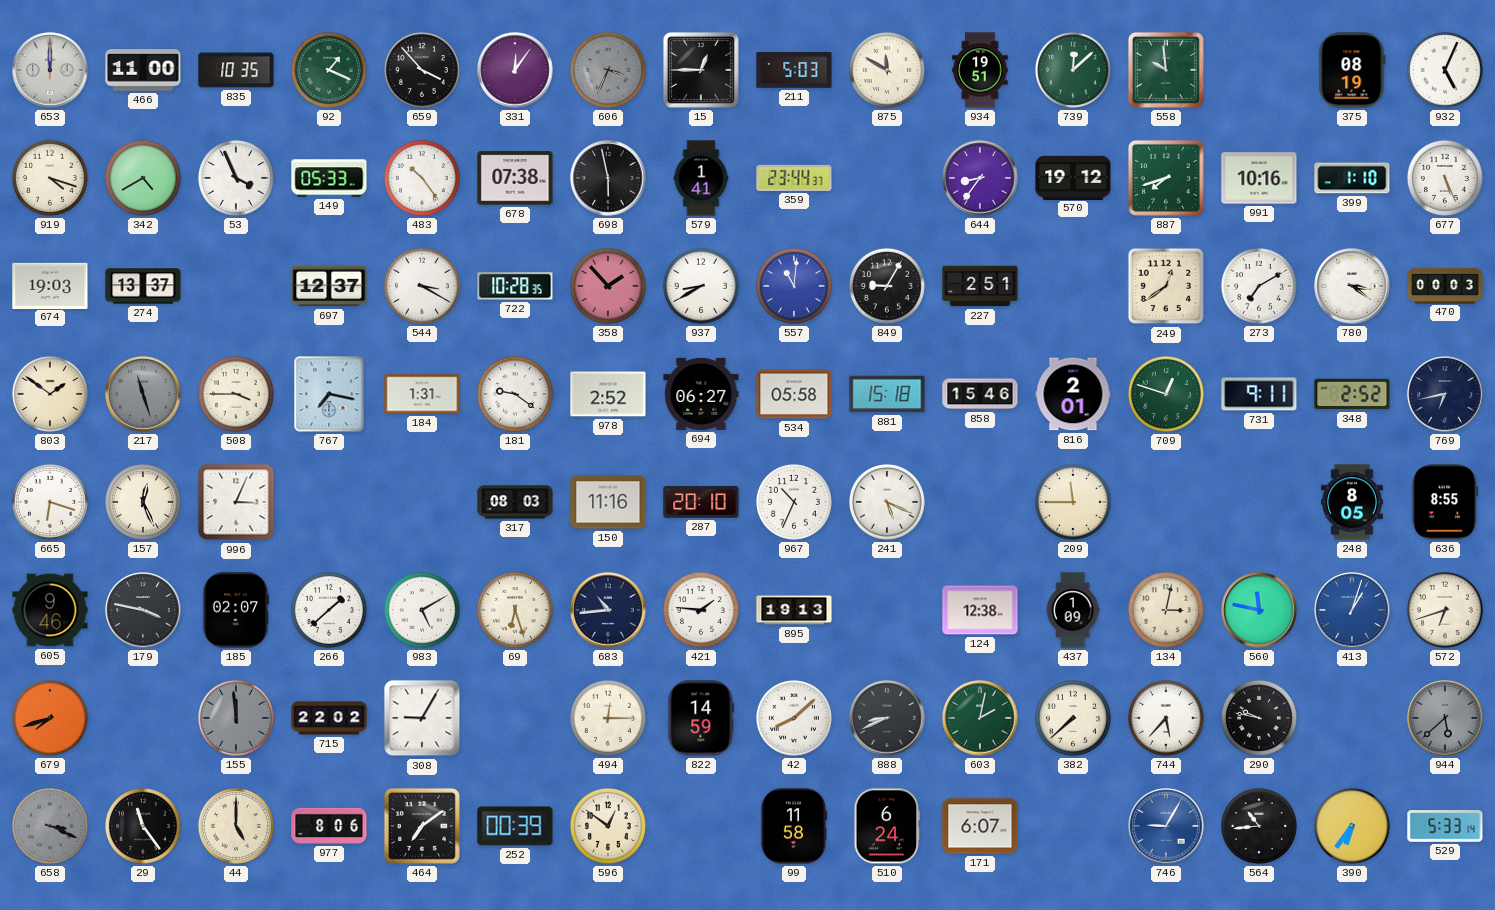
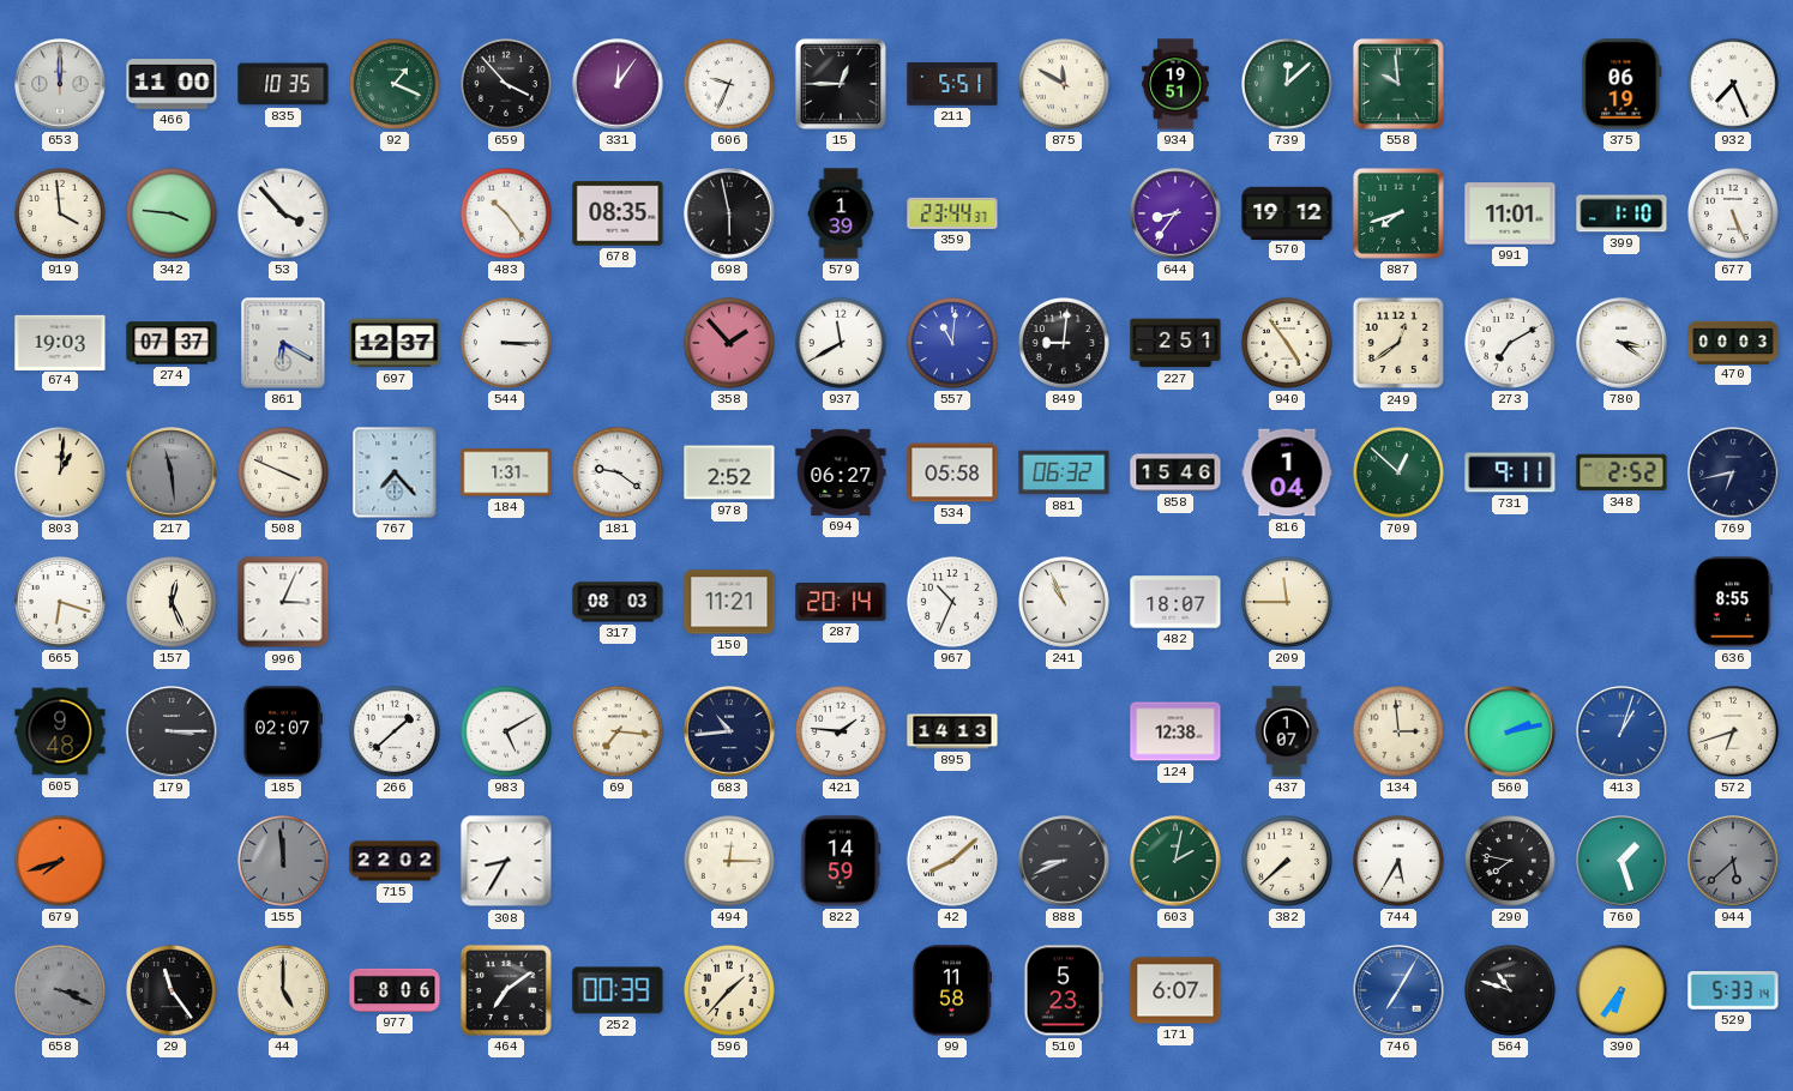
606: 3:34 -> 9:34
606 dial: grey -> white
211: 5:03 -> 5:51
375: 08:19 -> 06:19
932: 5:04 -> 7:26
919: 4:18 -> 3:59
342: 4:40 -> 3:46
53: 3:56 -> 3:53
149: 05:33 -> none
678: 07:38 -> 08:35
579: 1:41 -> 1:39
991: 10:16 -> 11:01
274: 13:37 -> 07:37
861: none -> 6:20
544: 3:20 -> 3:15
722: 10:28 -> none
937: 8:40 -> 11:40
849: 9:05 -> 9:01
940: none -> 4:54
803: 1:51 -> 1:01
217: 11:27 -> 11:29
508: 3:45 -> 3:49
767: 7:17 -> 7:23
881: 15:18 -> 06:32
816: 2:01 -> 1:04
709: 12:48 -> 12:52
150: 11:16 -> 11:21
287: 20:10 -> 20:14
241: 5:19 -> 10:56
482: none -> 18:07
248: 8:05 -> none
605: 9:46 -> 9:48
179: 3:47 -> 3:15
69: 6:27 -> 7:16
895: 19:13 -> 14:13
437: 1:09 -> 1:07
134: 3:02 -> 2:59
560: 11:47 -> 2:13
308: 9:05 -> 8:35
744: 5:37 -> 5:35
290: 9:47 -> 7:47
760: none -> 1:27
596: 12:51 -> 1:37
510: 6:24 -> 5:23
746: 9:05 -> 7:05
564: 10:44 -> 10:48
